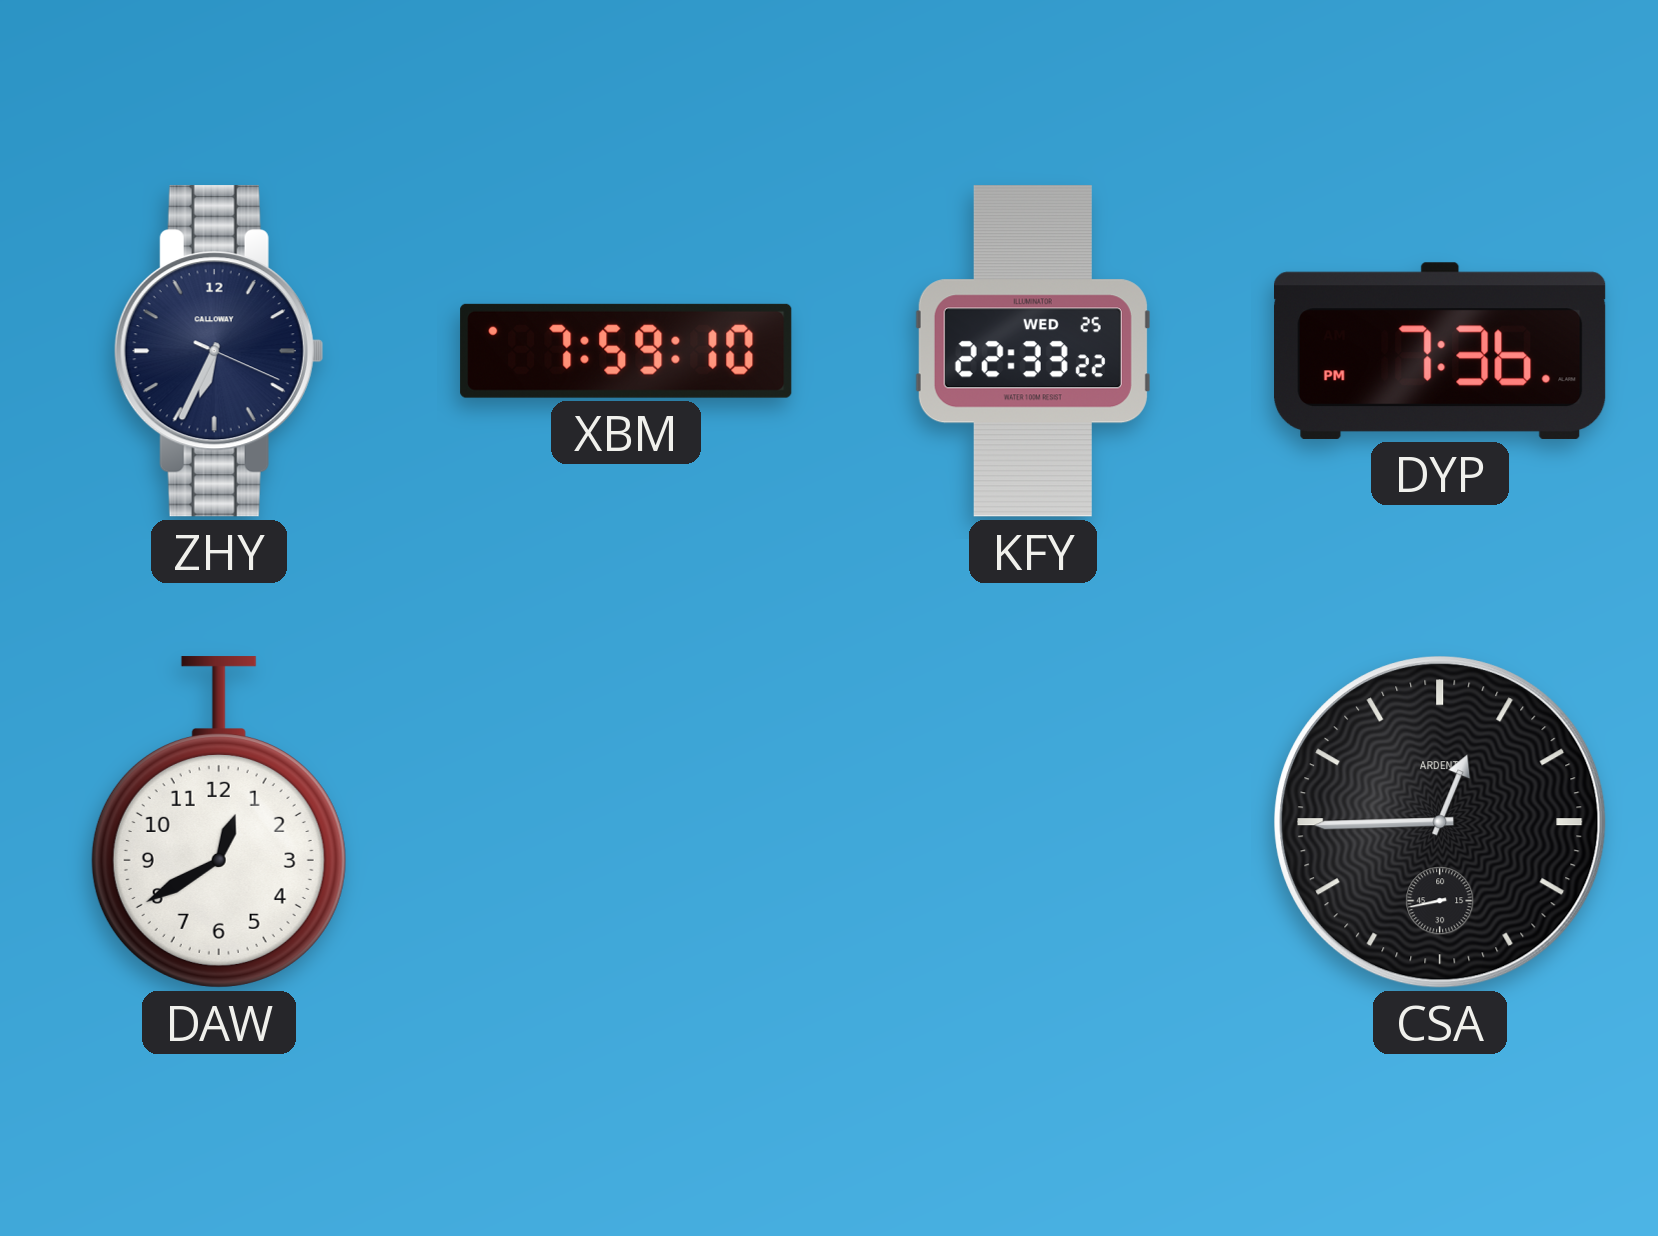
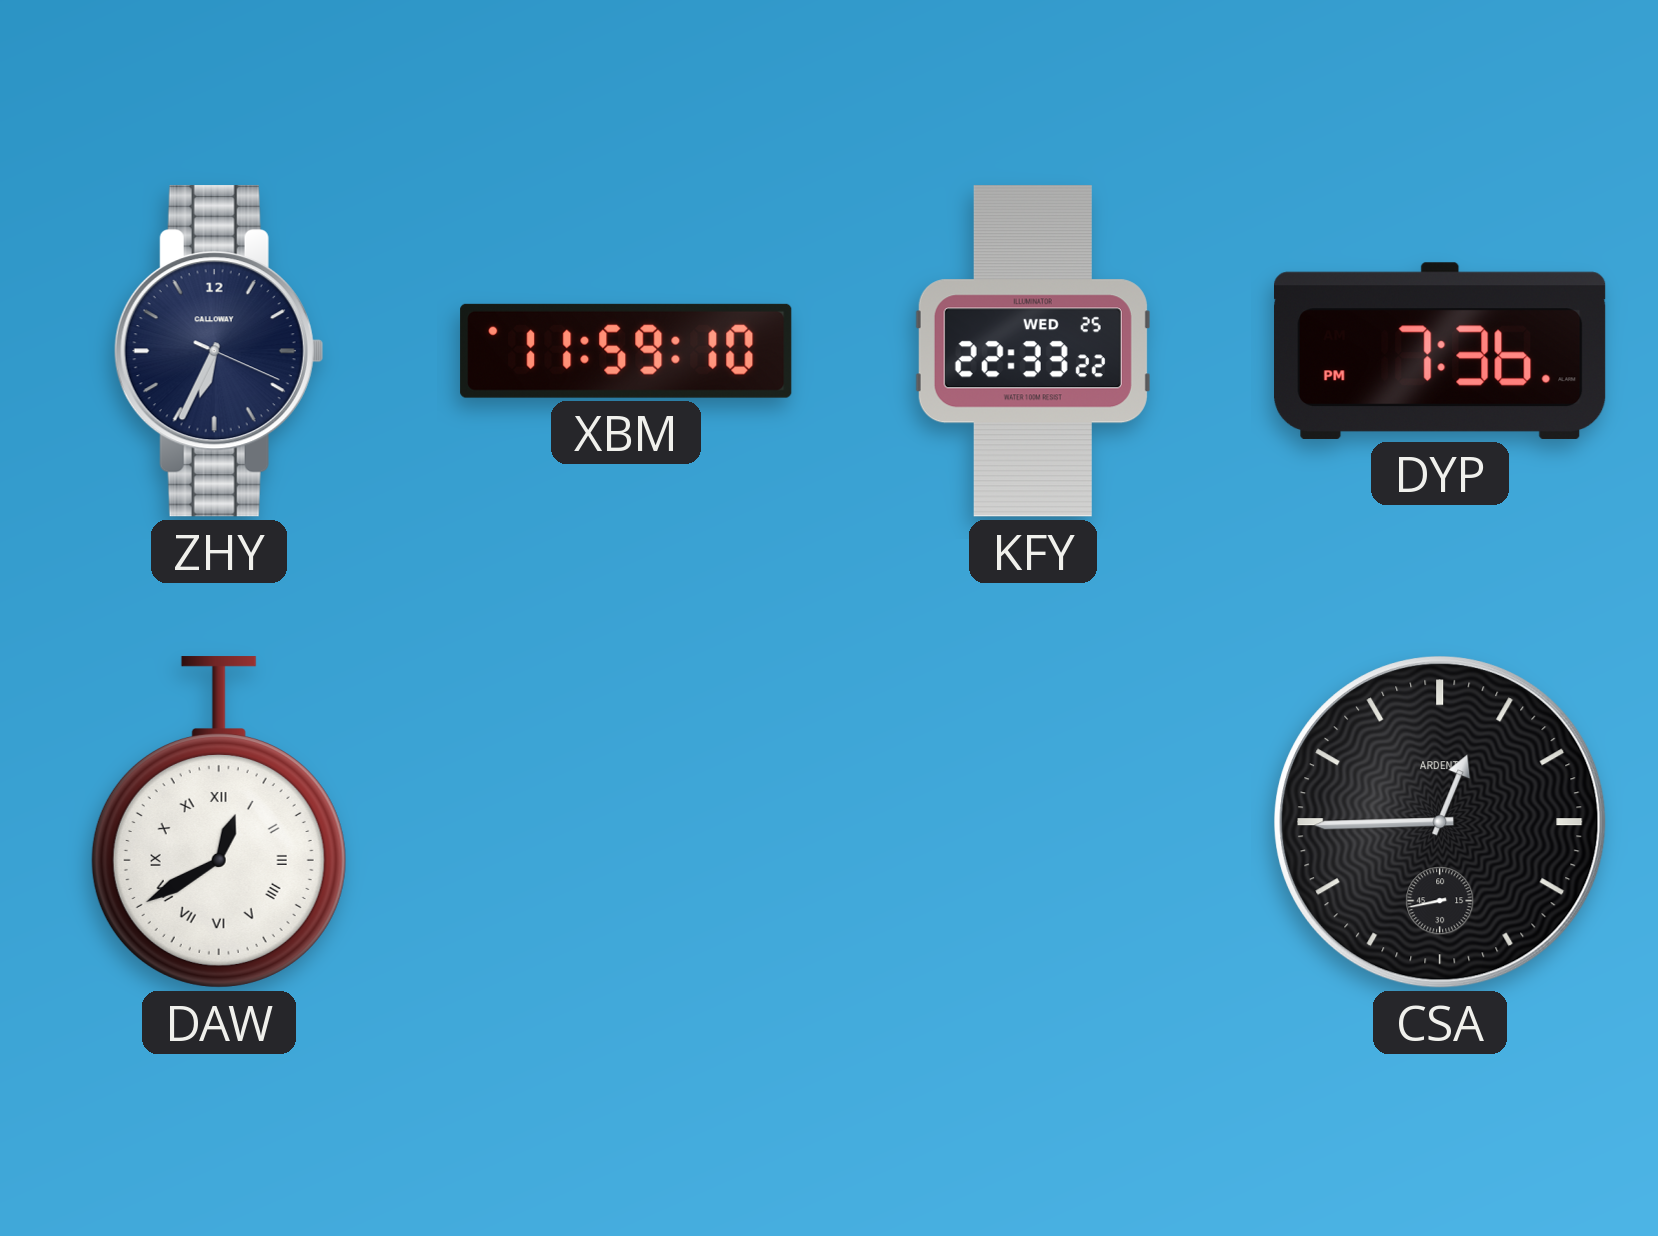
XBM: 7:59 -> 11:59
DAW numerals: Arabic -> Roman
